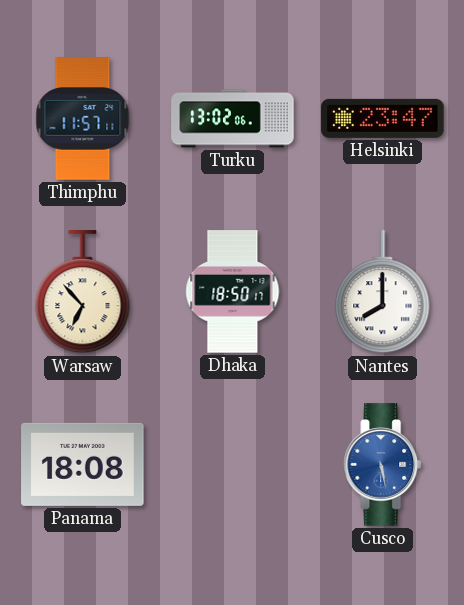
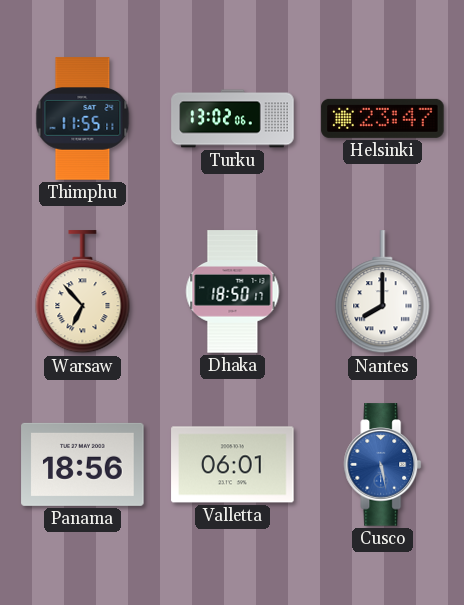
Thimphu: 11:57 -> 11:55
Panama: 18:08 -> 18:56
Valletta: none -> 06:01
